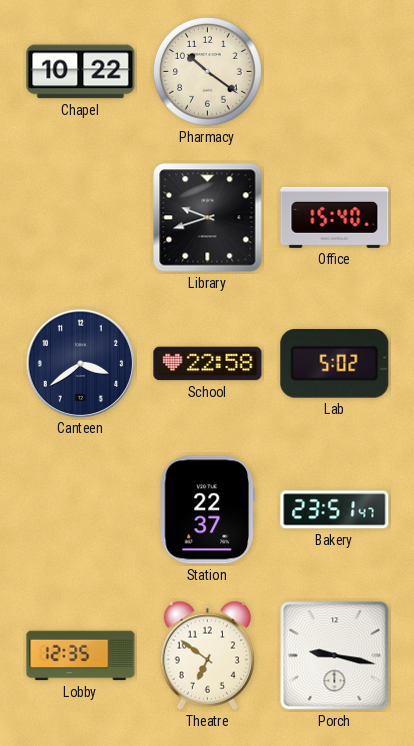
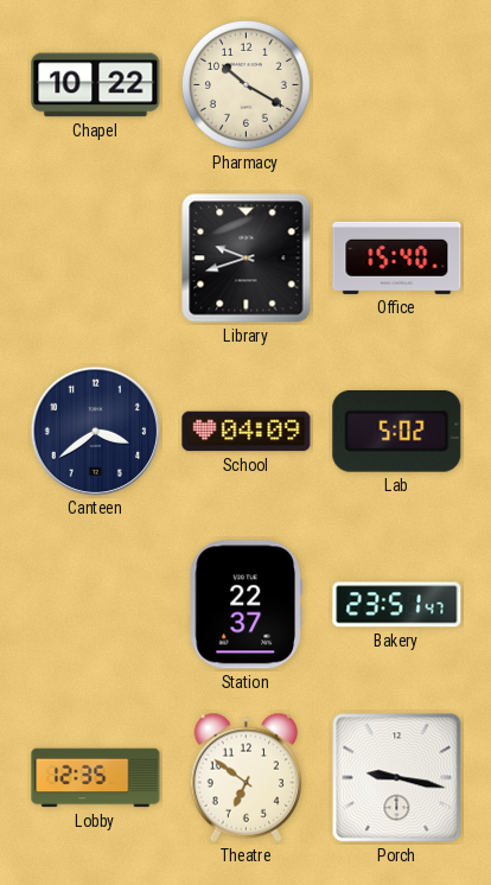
Pharmacy: 10:21 -> 10:20
School: 22:58 -> 04:09
